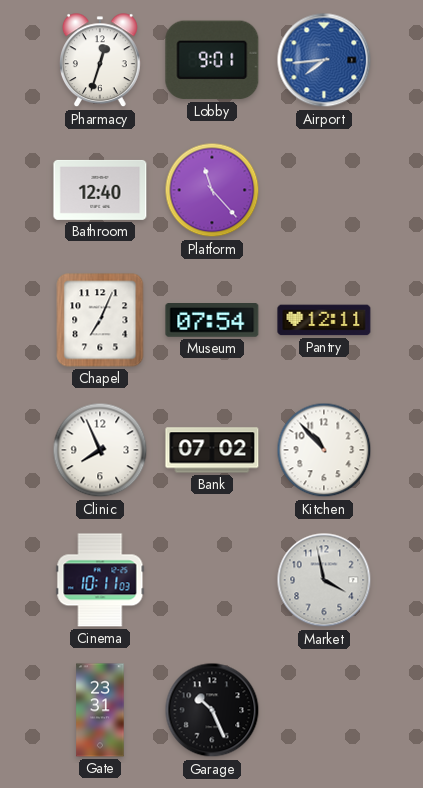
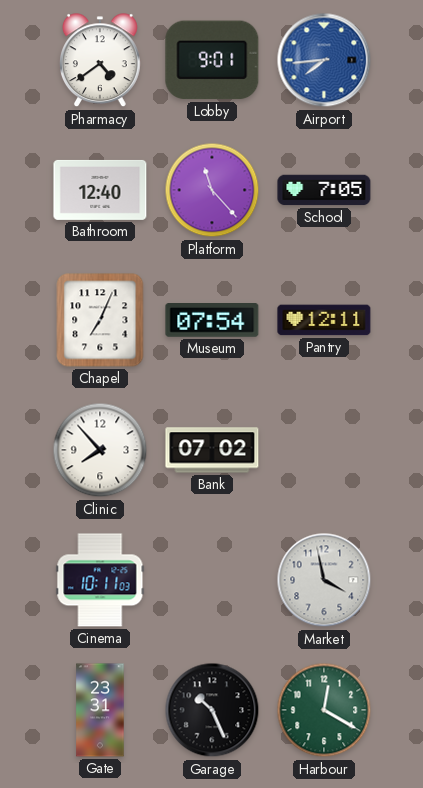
Pharmacy: 12:33 -> 4:39
School: none -> 7:05
Clinic: 7:56 -> 7:53
Kitchen: 10:53 -> none
Harbour: none -> 12:20
